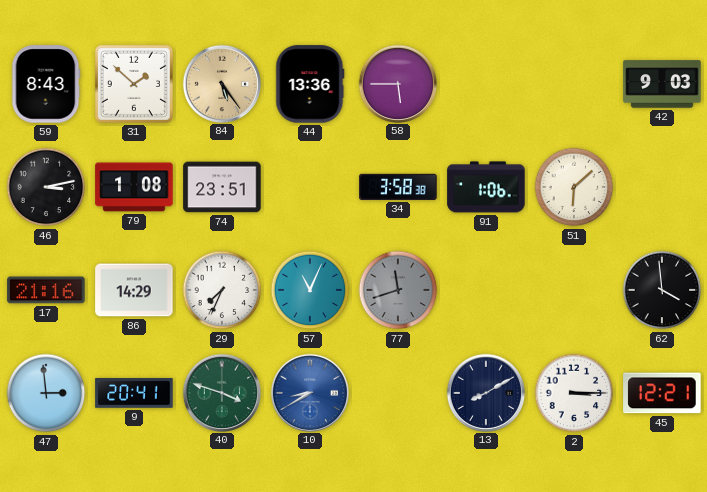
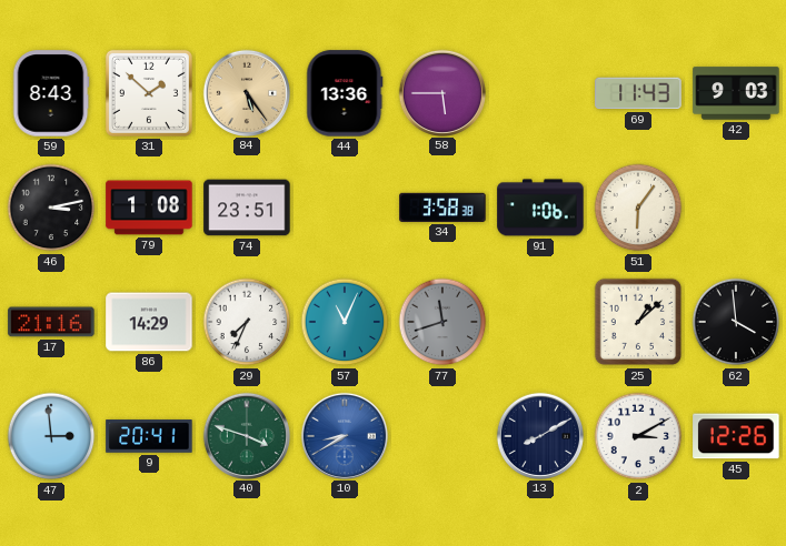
69: none -> 11:43
51: 6:08 -> 6:06
25: none -> 1:08
2: 3:15 -> 3:10
45: 12:21 -> 12:26
